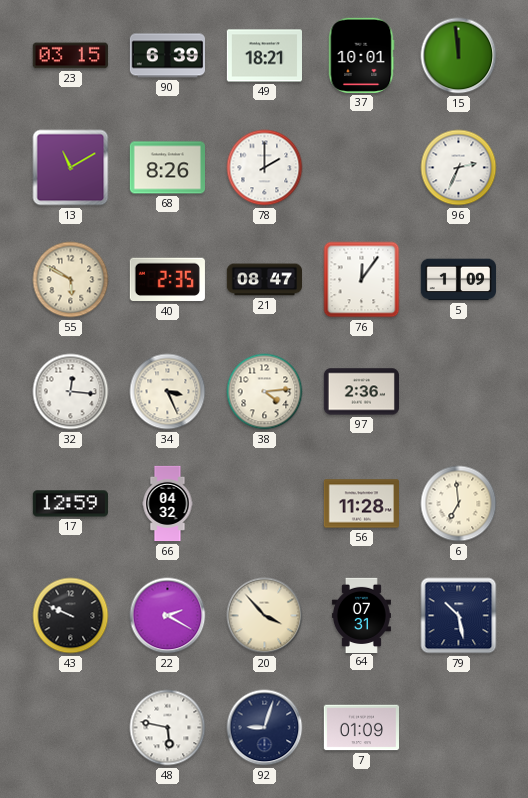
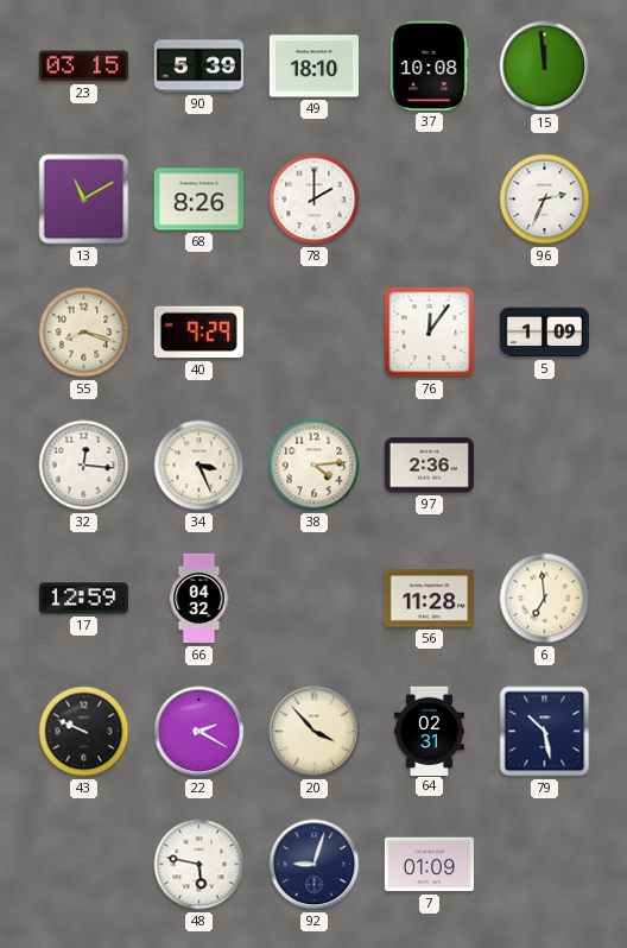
90: 6:39 -> 5:39
49: 18:21 -> 18:10
37: 10:01 -> 10:08
55: 5:50 -> 8:18
40: 2:35 -> 9:29
21: 08:47 -> none
64: 07:31 -> 02:31
